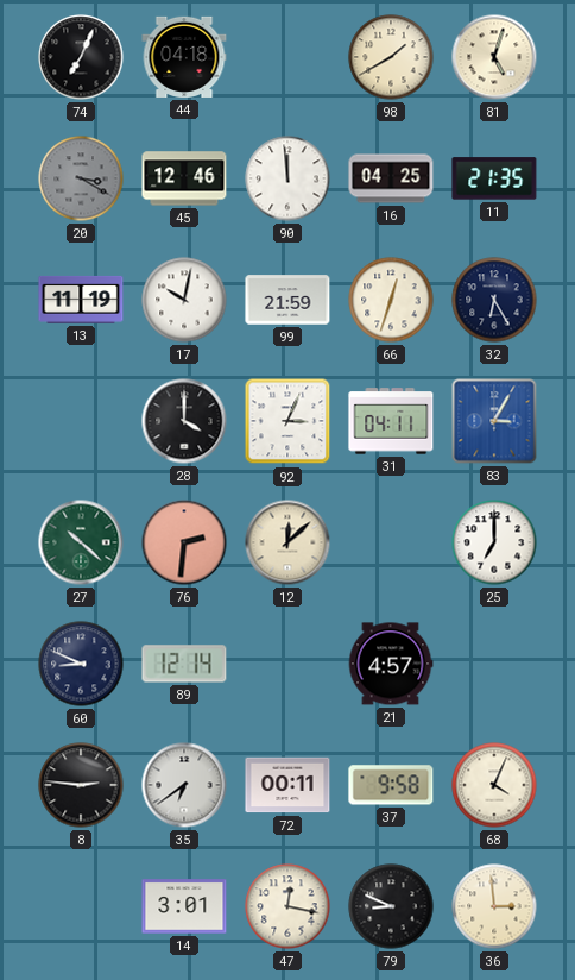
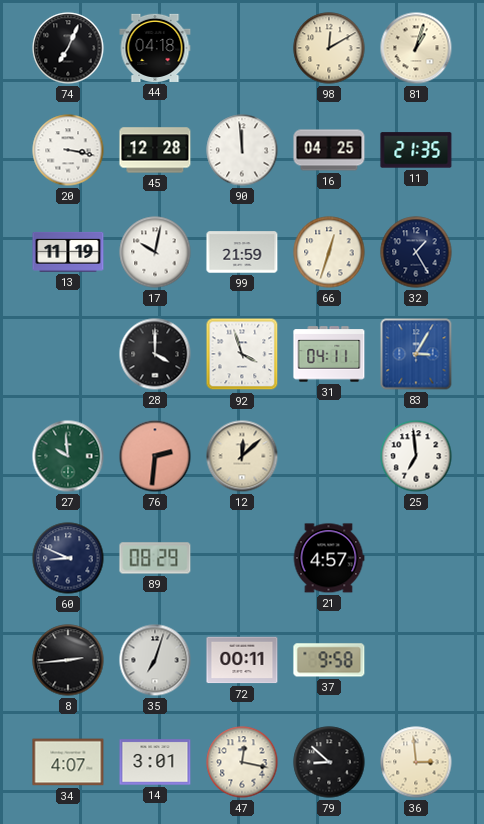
98: 1:40 -> 12:10
81: 5:03 -> 1:03
20: 3:20 -> 3:17
20 dial: grey -> white
45: 12:46 -> 12:28
32: 6:25 -> 1:25
92: 3:04 -> 3:57
27: 10:22 -> 9:59
25: 7:00 -> 6:59
89: 12:14 -> 08:29
8: 2:46 -> 2:44
35: 6:39 -> 7:03
68: 4:04 -> none
34: none -> 4:07
79: 8:49 -> 8:52
